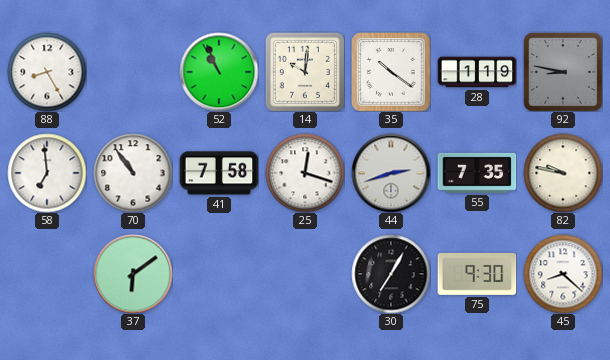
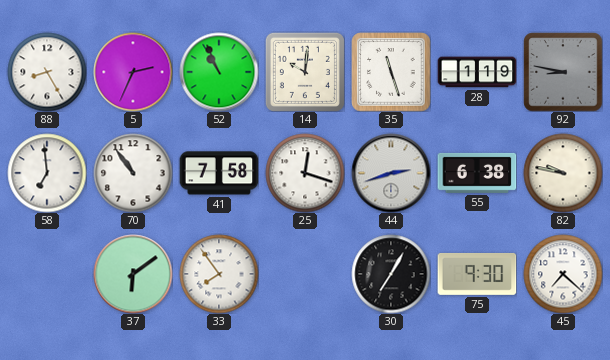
5: none -> 2:34
35: 10:21 -> 11:27
55: 7:35 -> 6:38
33: none -> 7:54
45: 8:22 -> 7:22
